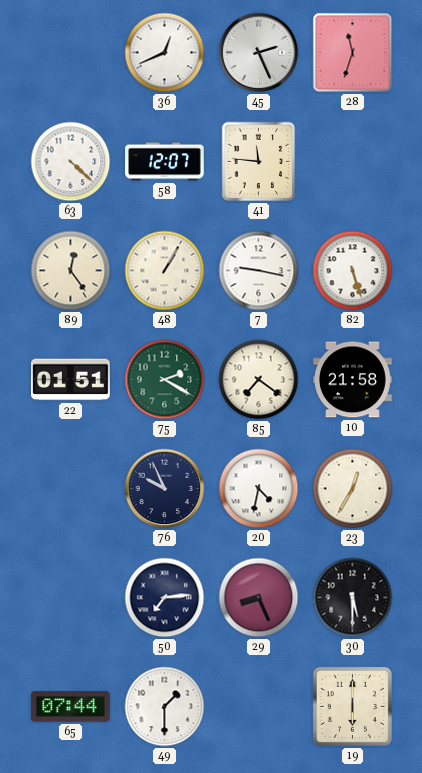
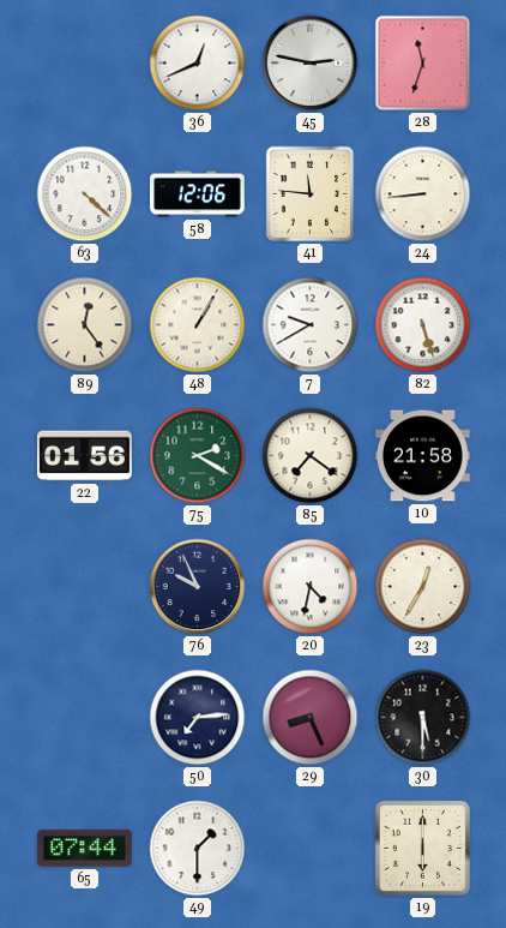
45: 2:26 -> 2:47
58: 12:07 -> 12:06
24: none -> 8:44
7: 9:17 -> 9:40
22: 01:51 -> 01:56
